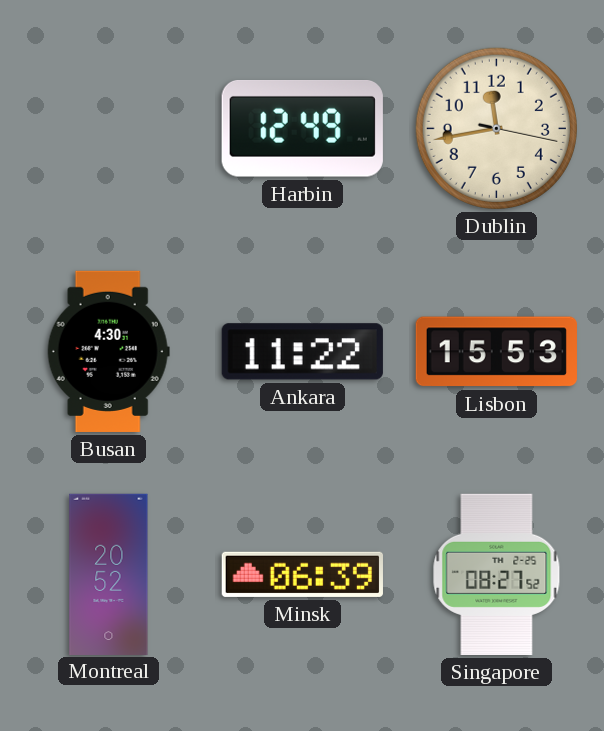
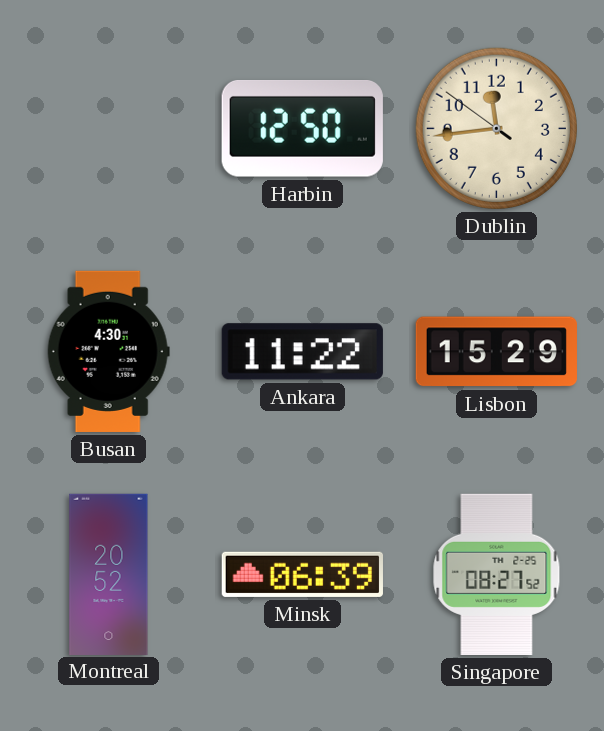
Harbin: 12:49 -> 12:50
Dublin: 11:43:17 -> 11:43:51
Lisbon: 15:53 -> 15:29
